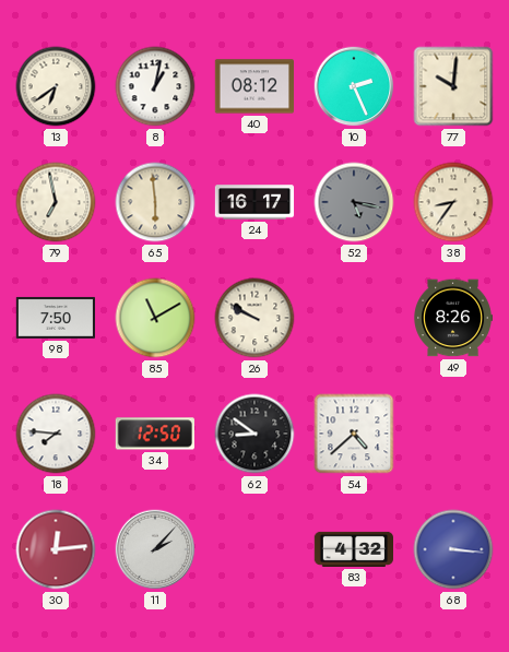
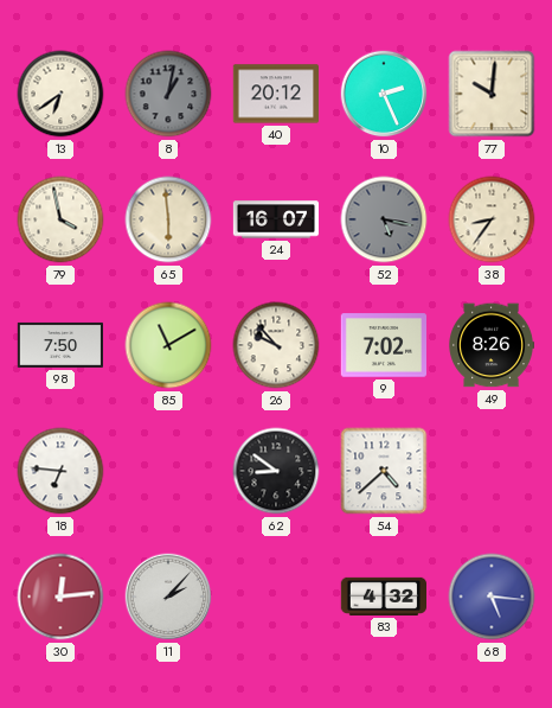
8 dial: white -> grey
40: 08:12 -> 20:12
79: 6:58 -> 3:58
24: 16:17 -> 16:07
26: 9:50 -> 9:53
9: none -> 7:02
18: 7:46 -> 6:46
34: 12:50 -> none
68: 3:16 -> 5:16
